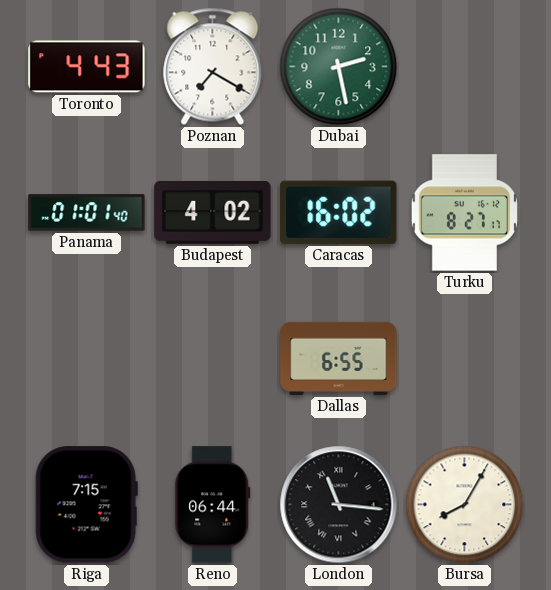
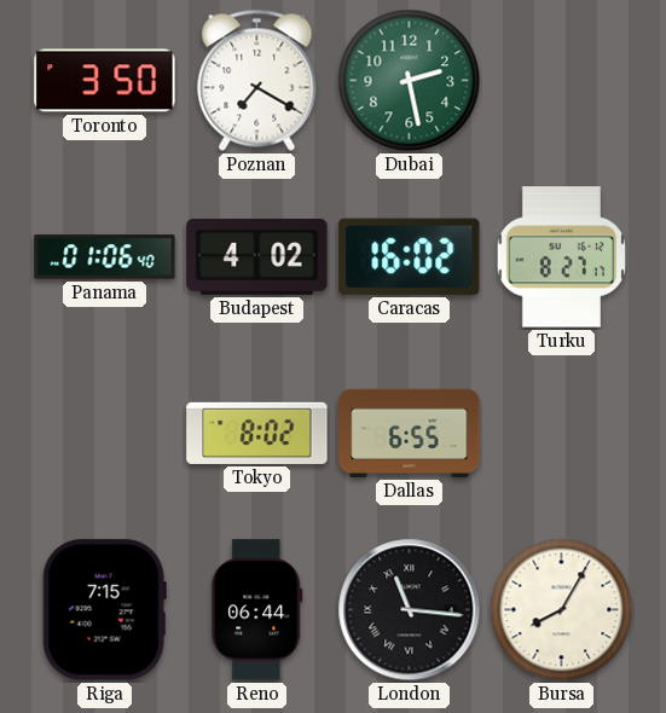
Toronto: 4:43 -> 3:50
Panama: 01:01 -> 01:06
Tokyo: none -> 8:02
